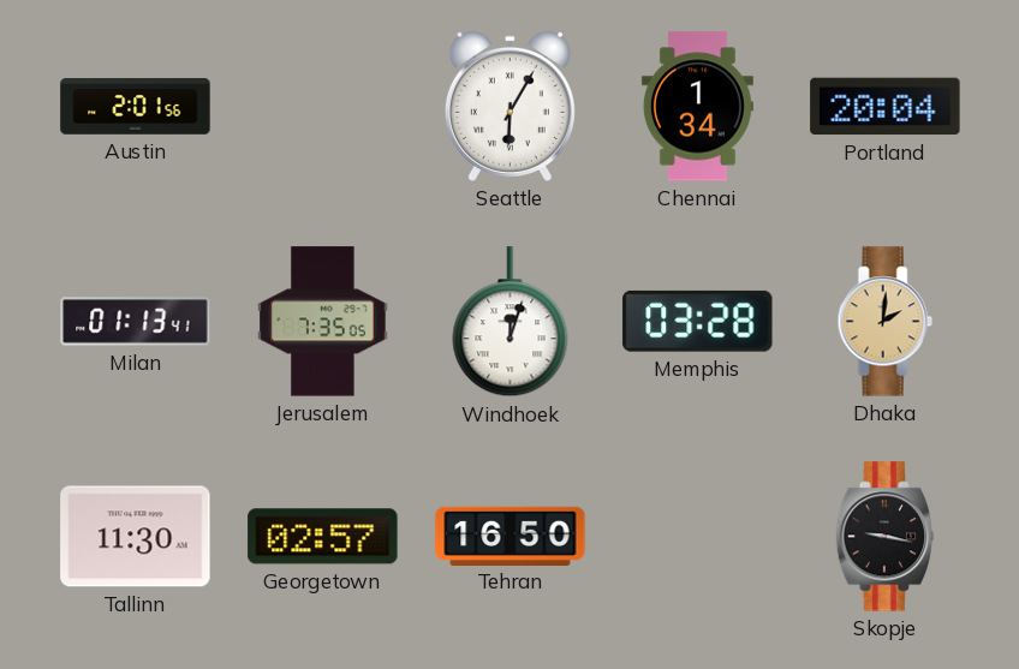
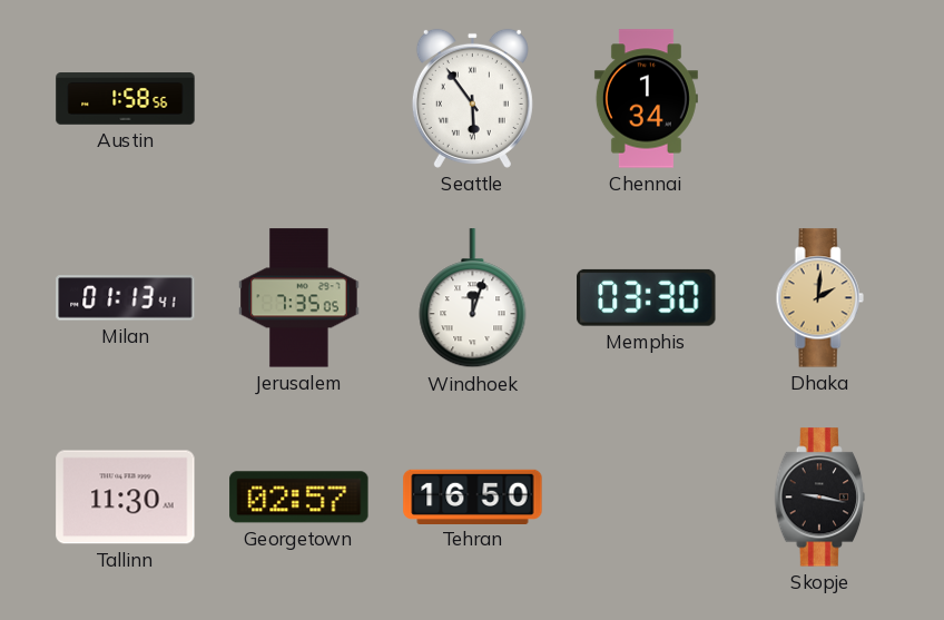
Austin: 2:01 -> 1:58
Seattle: 6:05 -> 5:54
Portland: 20:04 -> none
Memphis: 03:28 -> 03:30
